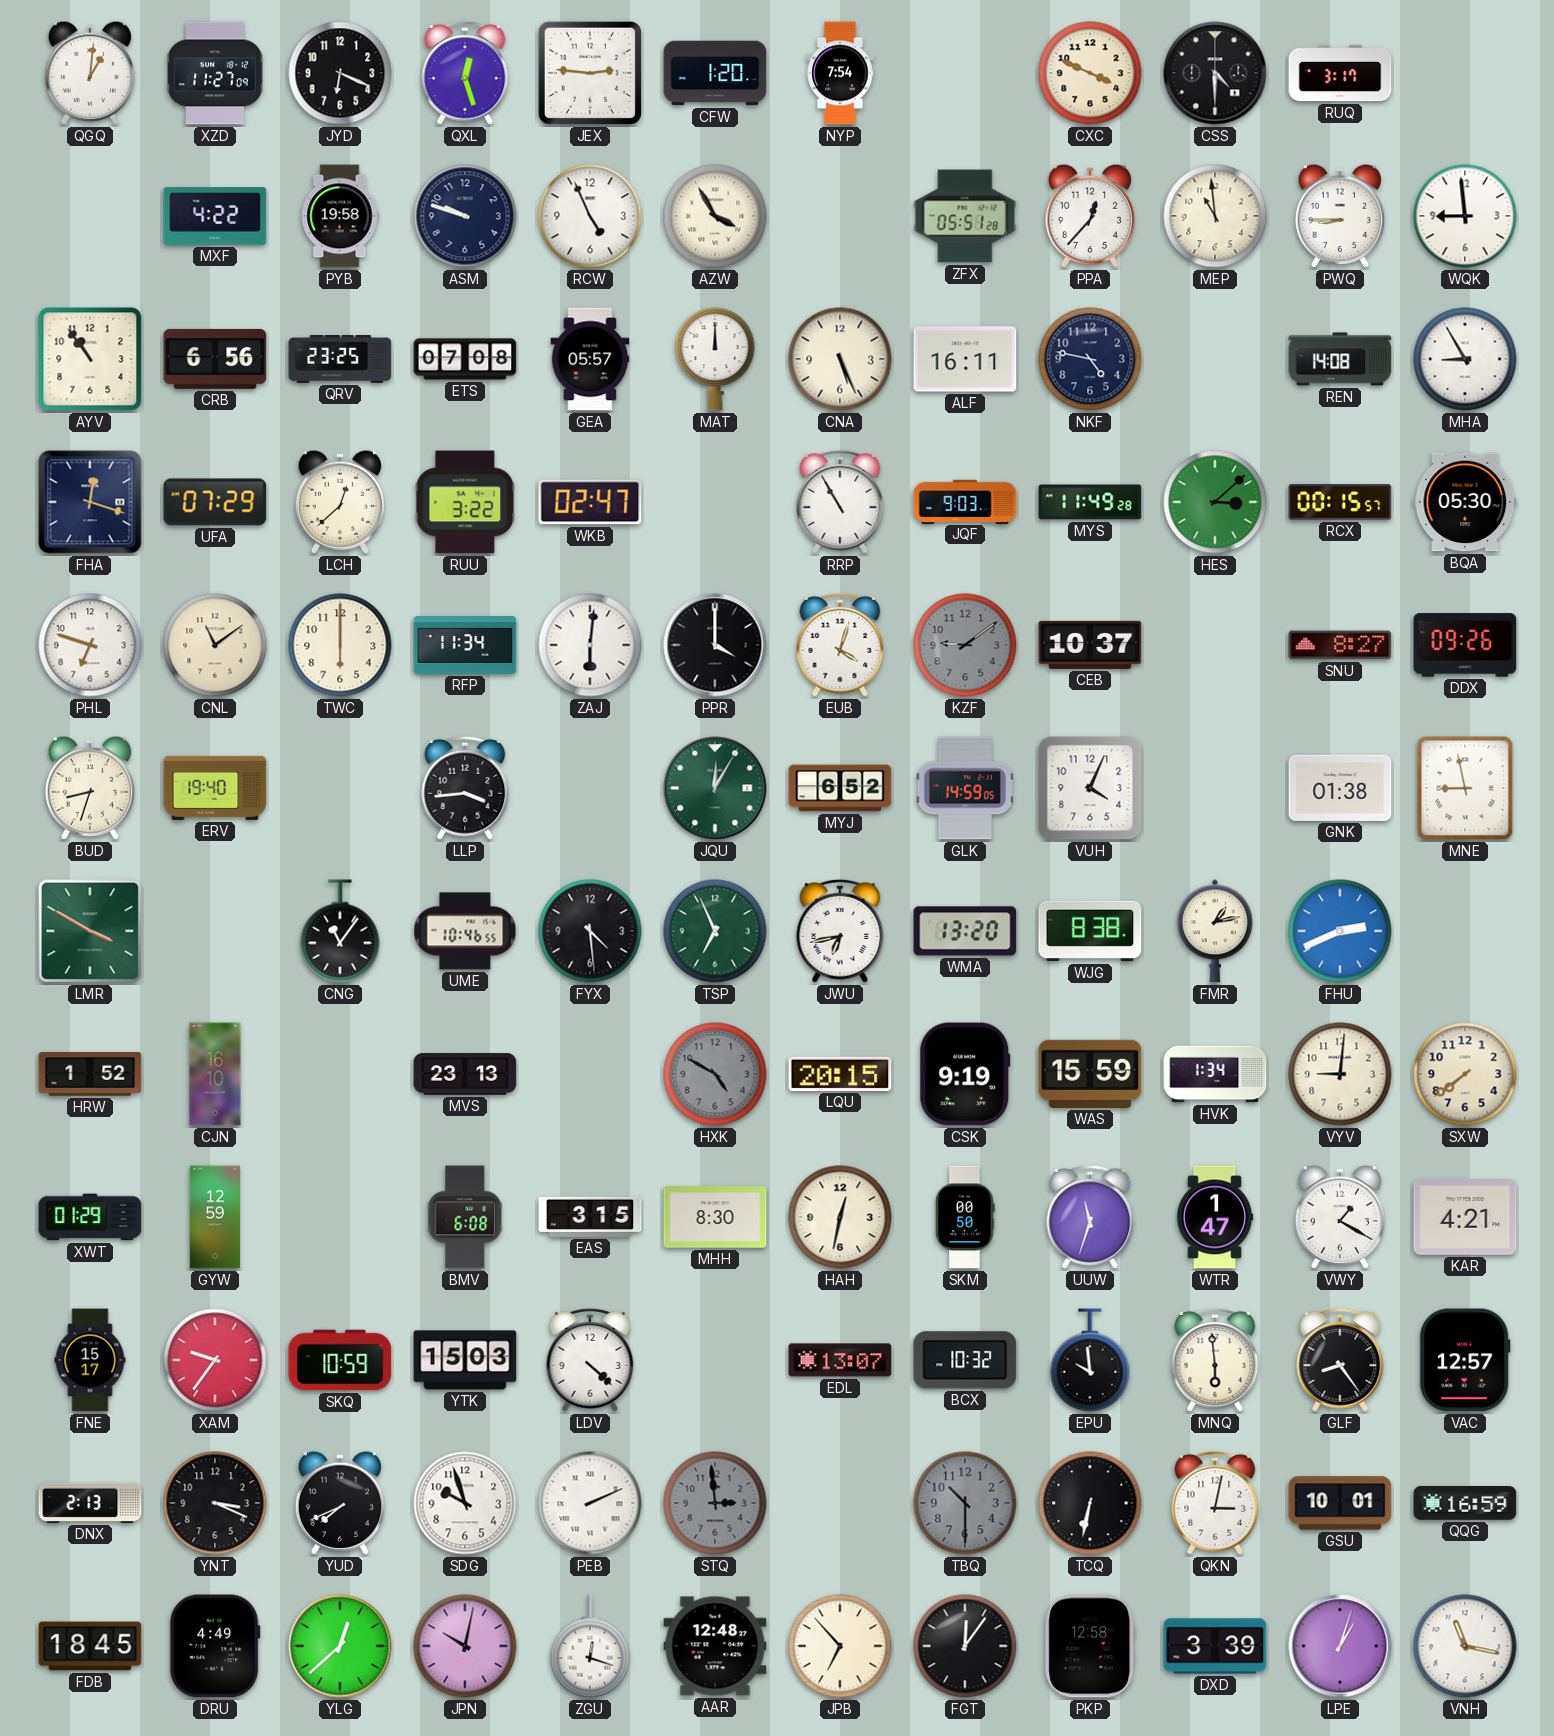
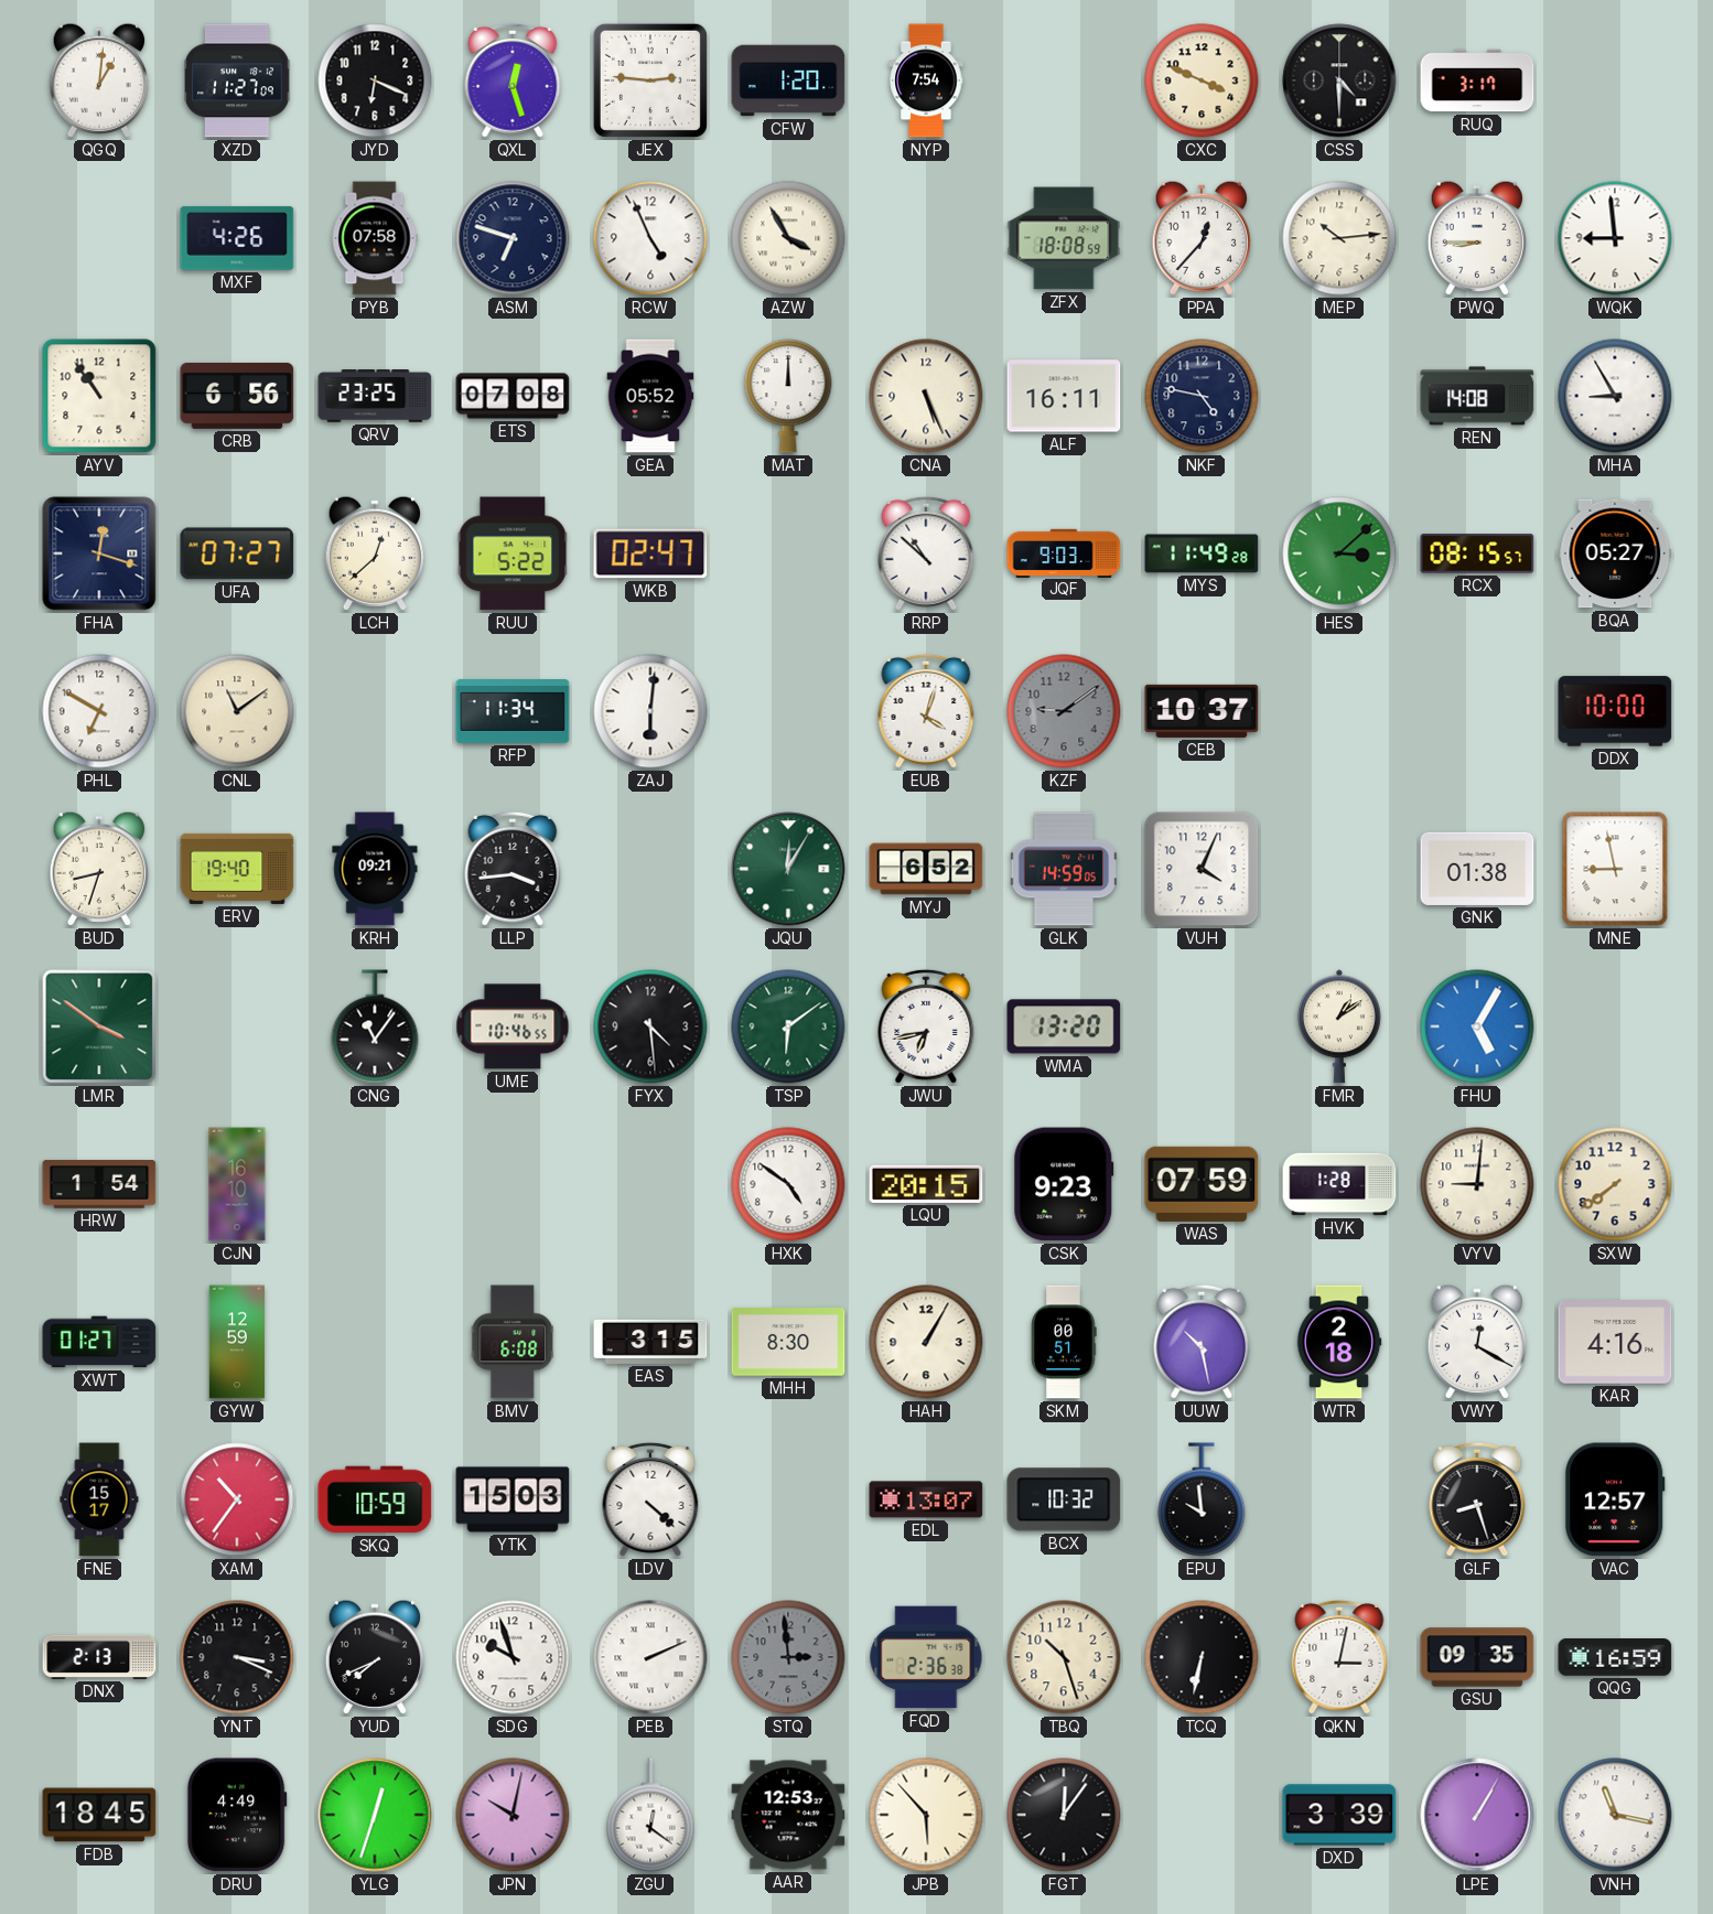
MXF: 4:22 -> 4:26
PYB: 19:58 -> 07:58
ASM: 9:48 -> 6:48
ZFX: 05:51 -> 18:08
MEP: 10:59 -> 10:14
GEA: 05:57 -> 05:52
UFA: 07:29 -> 07:27
RUU: 3:22 -> 5:22
RRP: 10:55 -> 10:52
RCX: 00:15 -> 08:15
BQA: 05:30 -> 05:27
PHL: 6:48 -> 6:50
TWC: 6:00 -> none
PPR: 4:00 -> none
SNU: 8:27 -> none
DDX: 09:26 -> 10:00
KRH: none -> 09:21
LMR: 3:50 -> 3:51
TSP: 6:56 -> 6:09
WJG: 8:38 -> none
FMR: 1:13 -> 1:09
FHU: 2:41 -> 5:05
HRW: 1:52 -> 1:54
MVS: 23:13 -> none
HXK: 4:50 -> 4:51
HXK dial: grey -> white
CSK: 9:19 -> 9:23
WAS: 15:59 -> 07:59
HVK: 1:34 -> 1:28
XWT: 01:29 -> 01:27
HAH: 12:32 -> 1:05
SKM: 00:50 -> 00:51
UUW: 11:33 -> 10:28
WTR: 1:47 -> 2:18
VWY: 1:20 -> 12:20
KAR: 4:21 -> 4:16
XAM: 9:36 -> 10:36
MNQ: 5:59 -> none
GLF: 8:24 -> 8:27
FQD: none -> 2:36
TBQ: 10:30 -> 10:27
TBQ dial: grey -> cream
GSU: 10:01 -> 09:35
YLG: 12:38 -> 12:33
ZGU: 12:18 -> 12:21
AAR: 12:48 -> 12:53
JPB: 6:53 -> 5:53
PKP: 12:58 -> none
LPE: 1:03 -> 1:05
